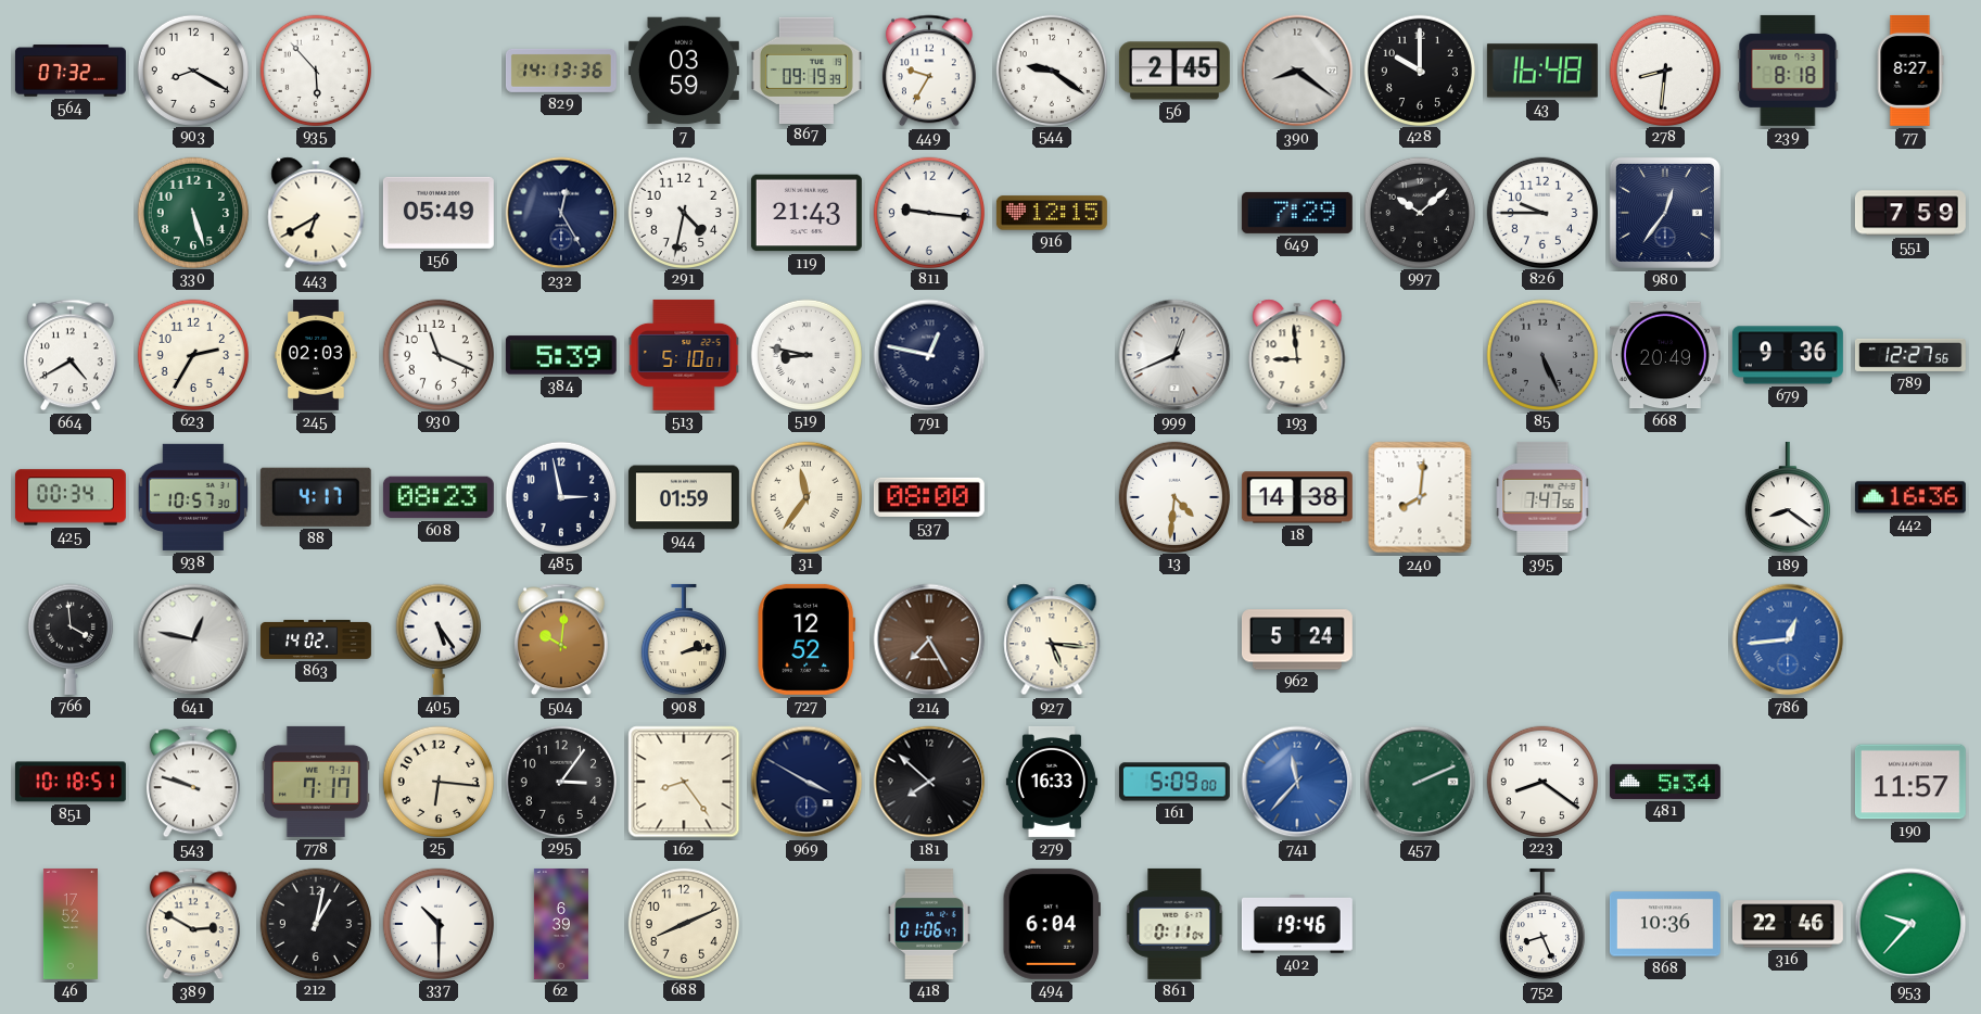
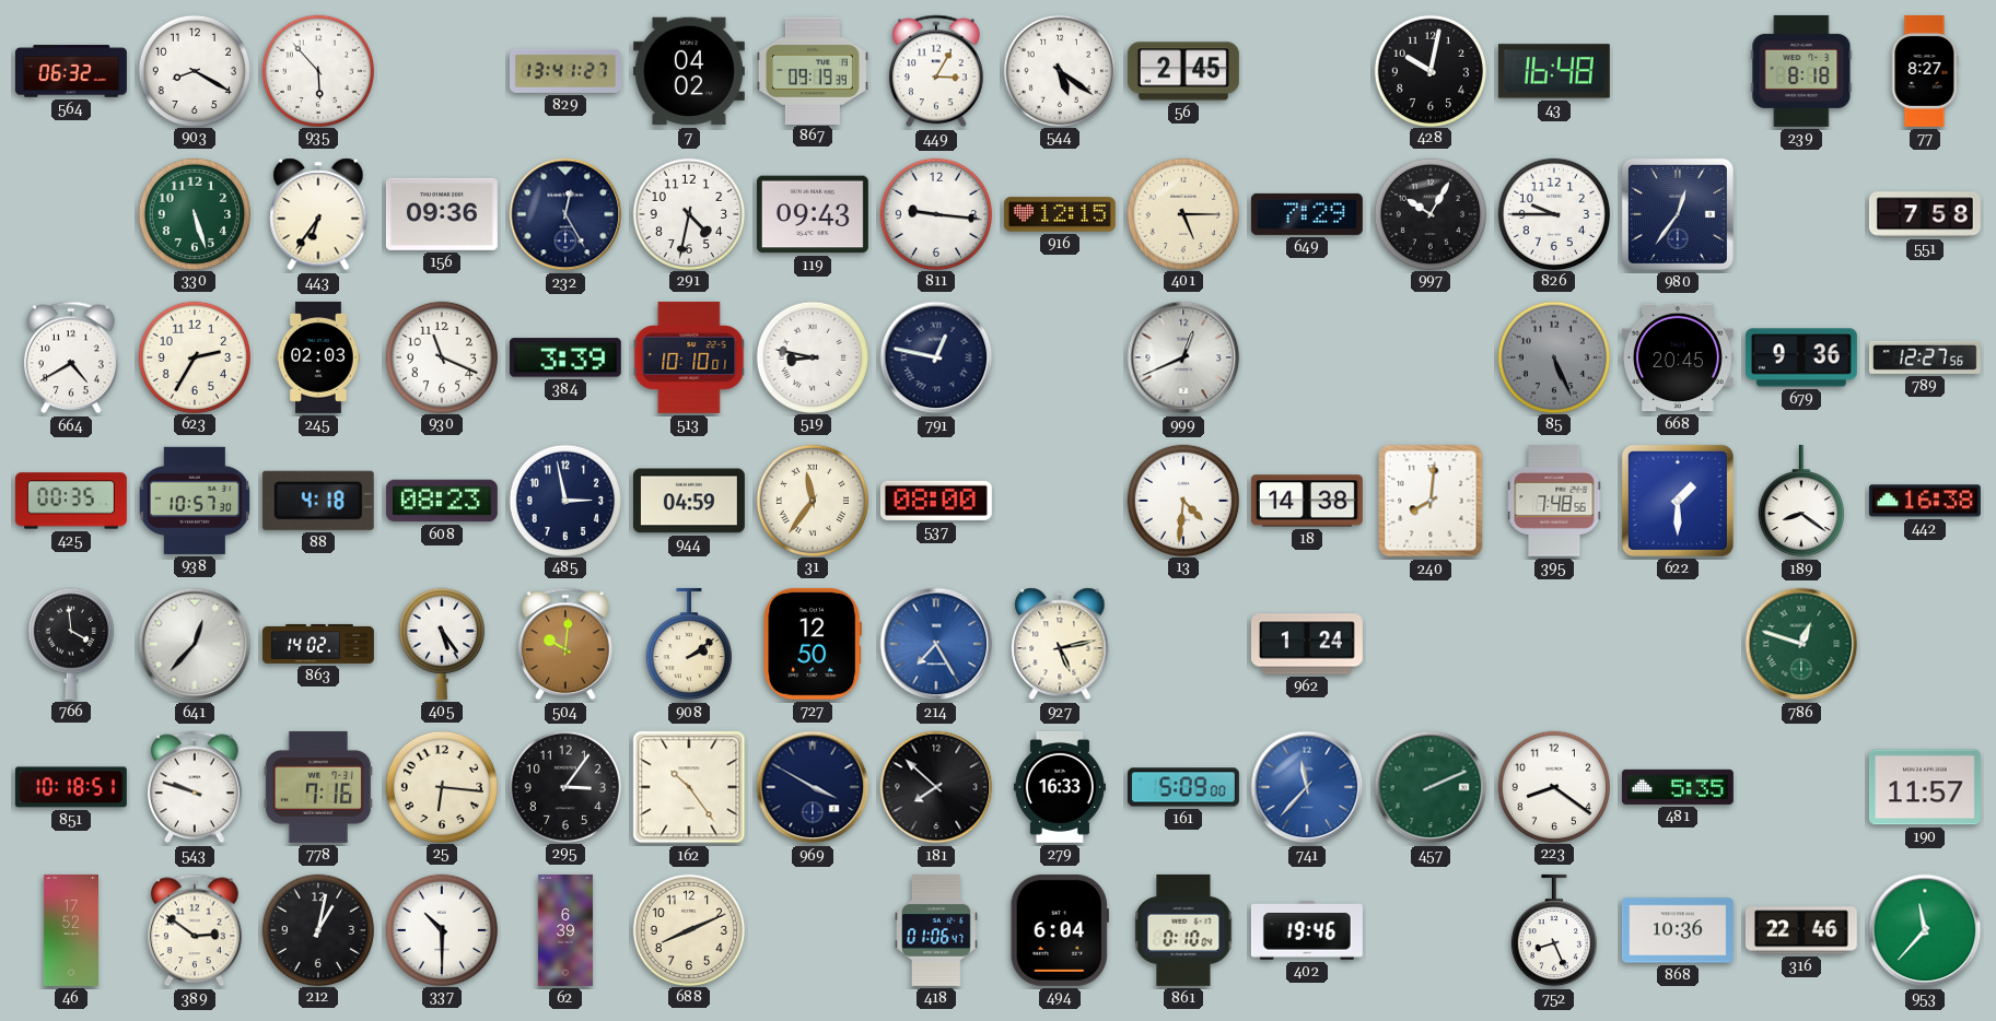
564: 07:32 -> 06:32
829: 14:13 -> 13:41
7: 03:59 -> 04:02
449: 9:35 -> 3:05
544: 9:21 -> 5:21
390: 8:21 -> none
428: 10:00 -> 10:02
278: 8:31 -> none
443: 6:40 -> 6:36
156: 05:49 -> 09:36
119: 21:43 -> 09:43
401: none -> 5:15
997: 10:08 -> 10:05
551: 7:59 -> 7:58
384: 5:39 -> 3:39
513: 5:10 -> 10:10
193: 8:59 -> none
668: 20:49 -> 20:45
425: 00:34 -> 00:35
88: 4:17 -> 4:18
944: 01:59 -> 04:59
395: 7:47 -> 7:48
622: none -> 1:30
442: 16:36 -> 16:38
641: 12:47 -> 12:37
908: 2:13 -> 2:09
727: 12:52 -> 12:50
214 dial: brown -> blue
927: 5:16 -> 5:13
962: 5:24 -> 1:24
786: 12:44 -> 12:48
786 dial: blue -> green
778: 7:17 -> 7:16
162: 8:24 -> 10:24
481: 5:34 -> 5:35
389: 2:50 -> 2:51
861: 0:11 -> 0:10
953: 9:37 -> 11:37
